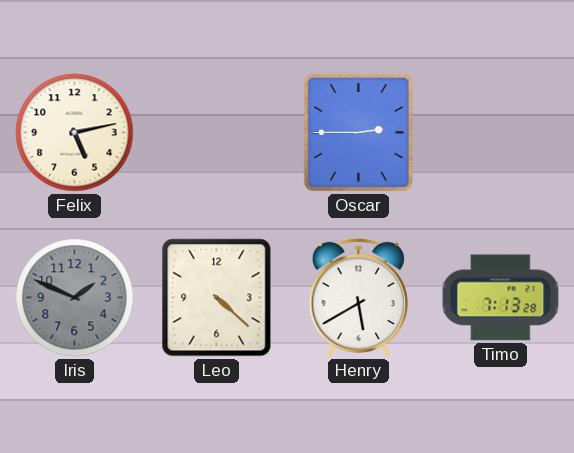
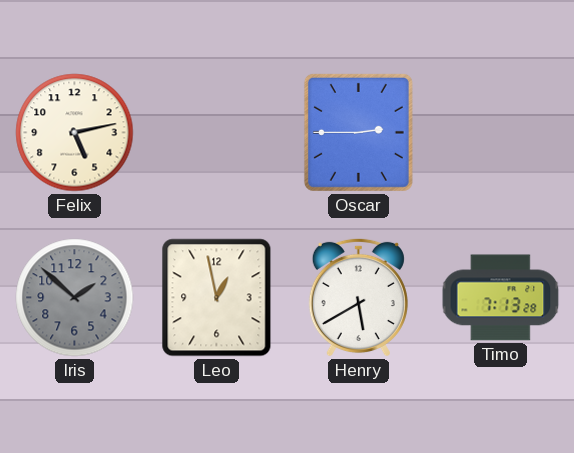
Iris: 1:49 -> 1:52
Leo: 4:22 -> 12:58
